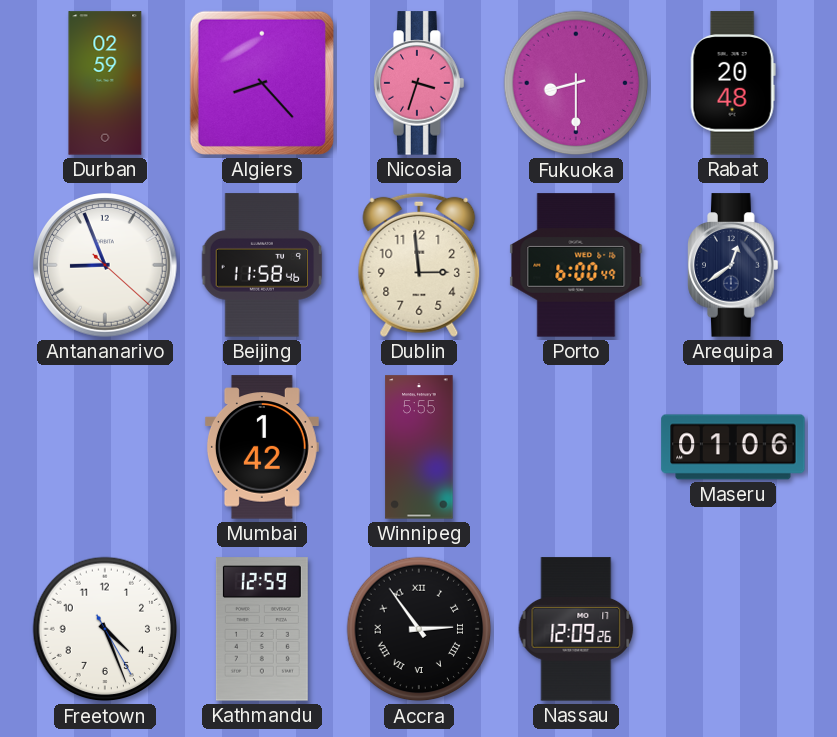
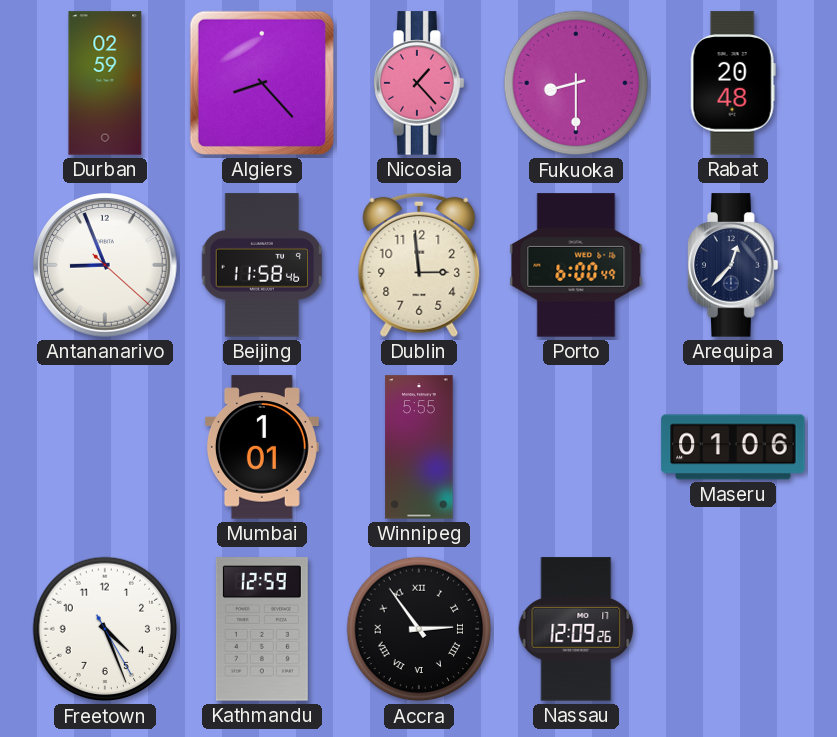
Nicosia: 3:33 -> 1:23
Arequipa: 12:39 -> 12:37
Mumbai: 1:42 -> 1:01
